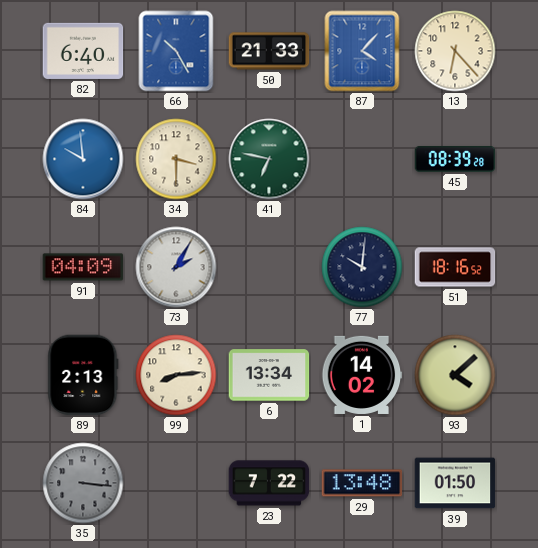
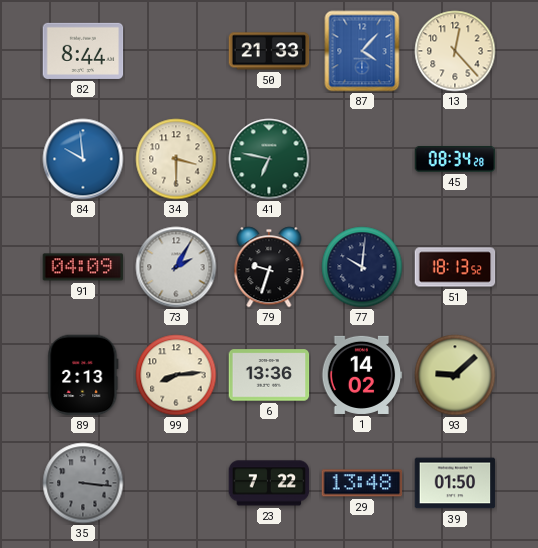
82: 6:40 -> 8:44
66: 10:25 -> none
13: 6:23 -> 12:23
45: 08:39 -> 08:34
79: none -> 9:33
51: 18:16 -> 18:13
6: 13:34 -> 13:36
93: 4:08 -> 9:08
